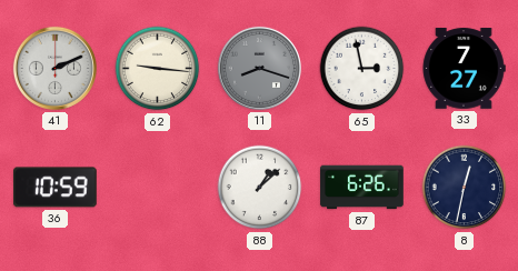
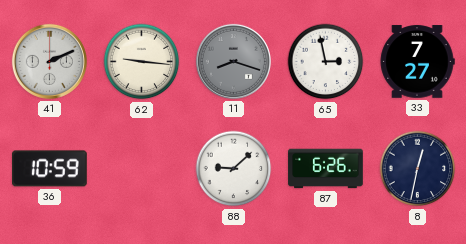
88: 1:08 -> 9:08
